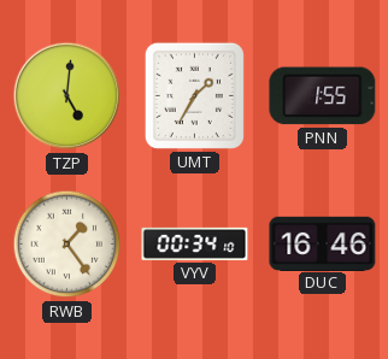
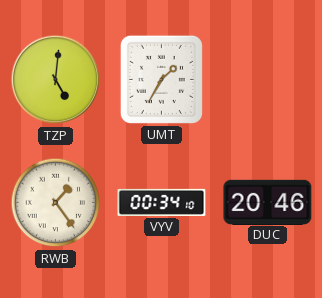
PNN: 1:55 -> none
DUC: 16:46 -> 20:46
